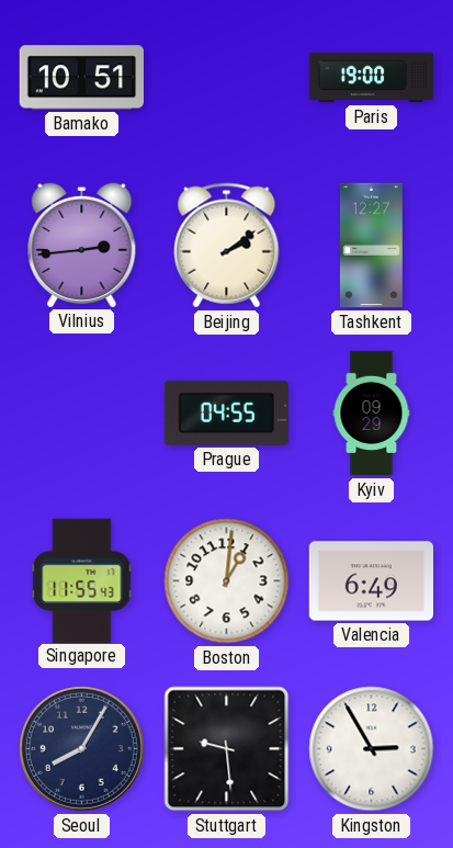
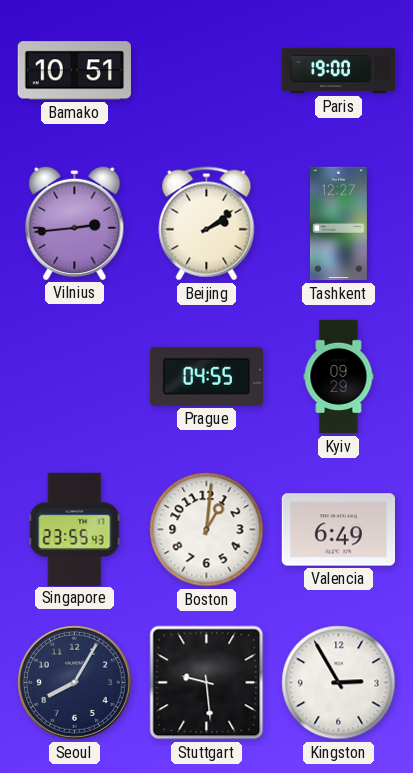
Singapore: 11:55 -> 23:55
